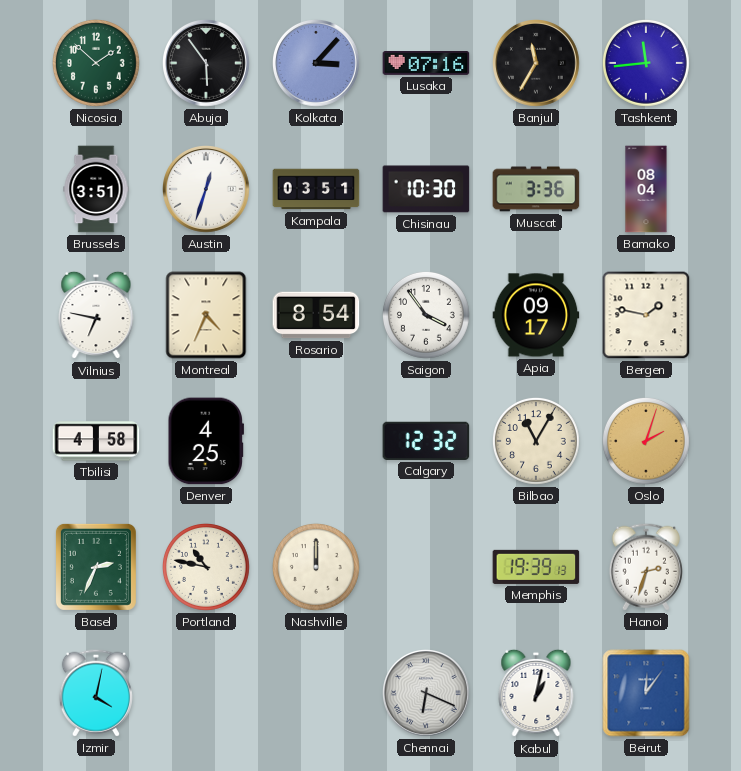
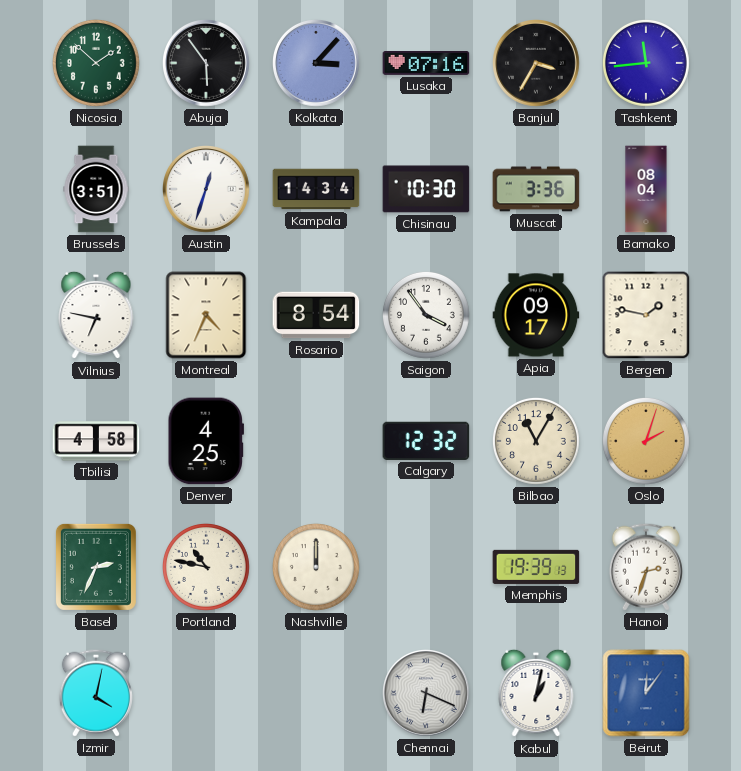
Banjul: 11:35 -> 3:35
Kampala: 03:51 -> 14:34
